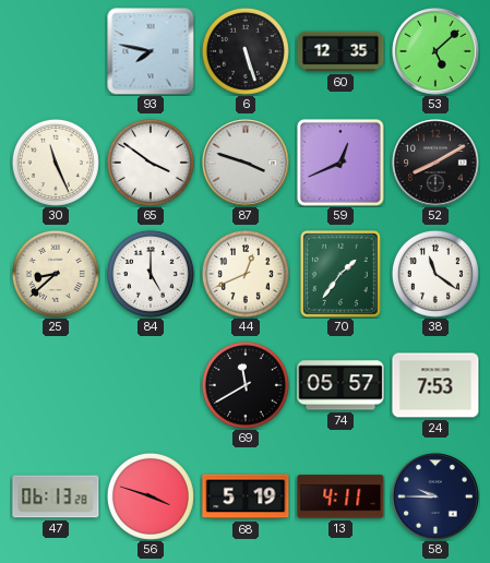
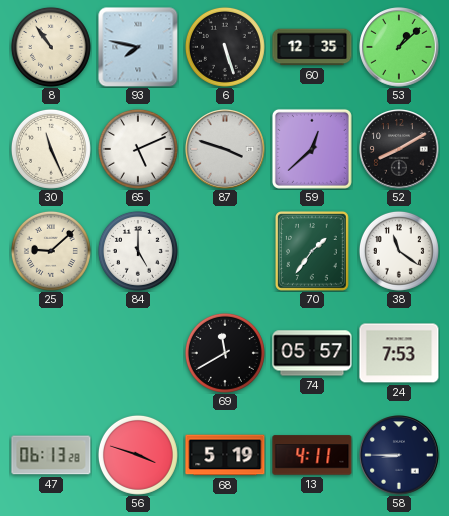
8: none -> 10:54
53: 5:08 -> 1:08
65: 3:51 -> 5:11
59: 12:41 -> 12:38
25: 8:38 -> 9:08
44: 12:41 -> none
58: 9:45 -> 8:45
